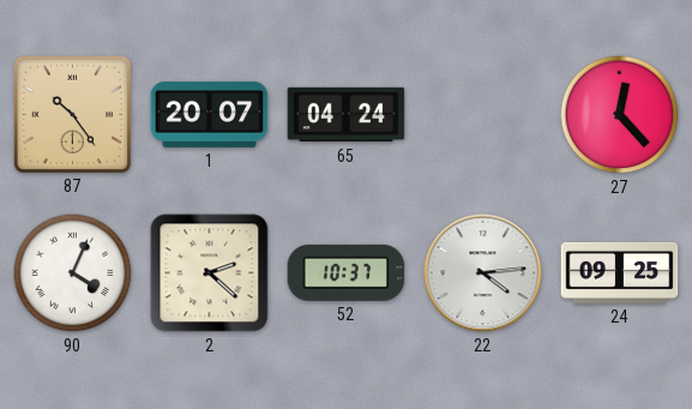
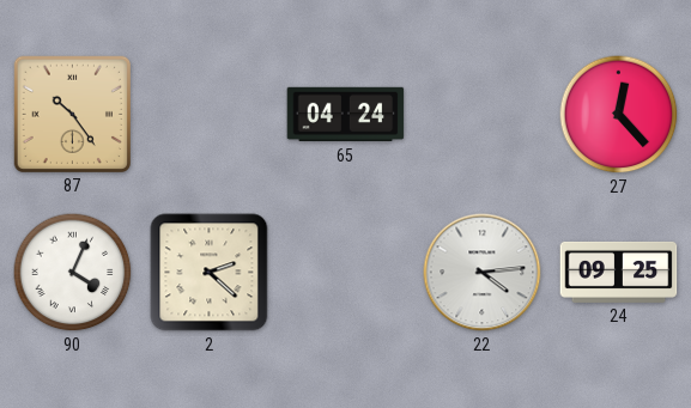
1: 20:07 -> none
52: 10:37 -> none
